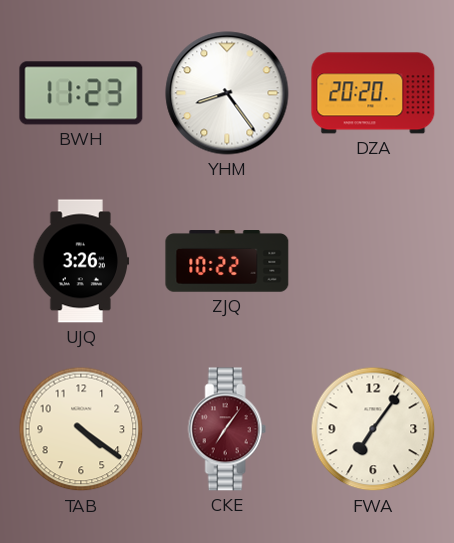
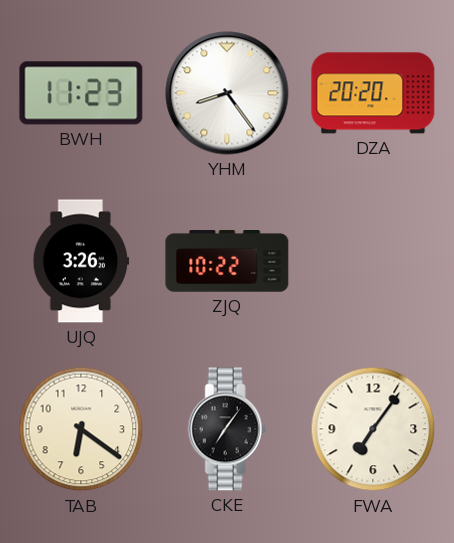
TAB: 4:21 -> 6:21
CKE dial: burgundy -> black
